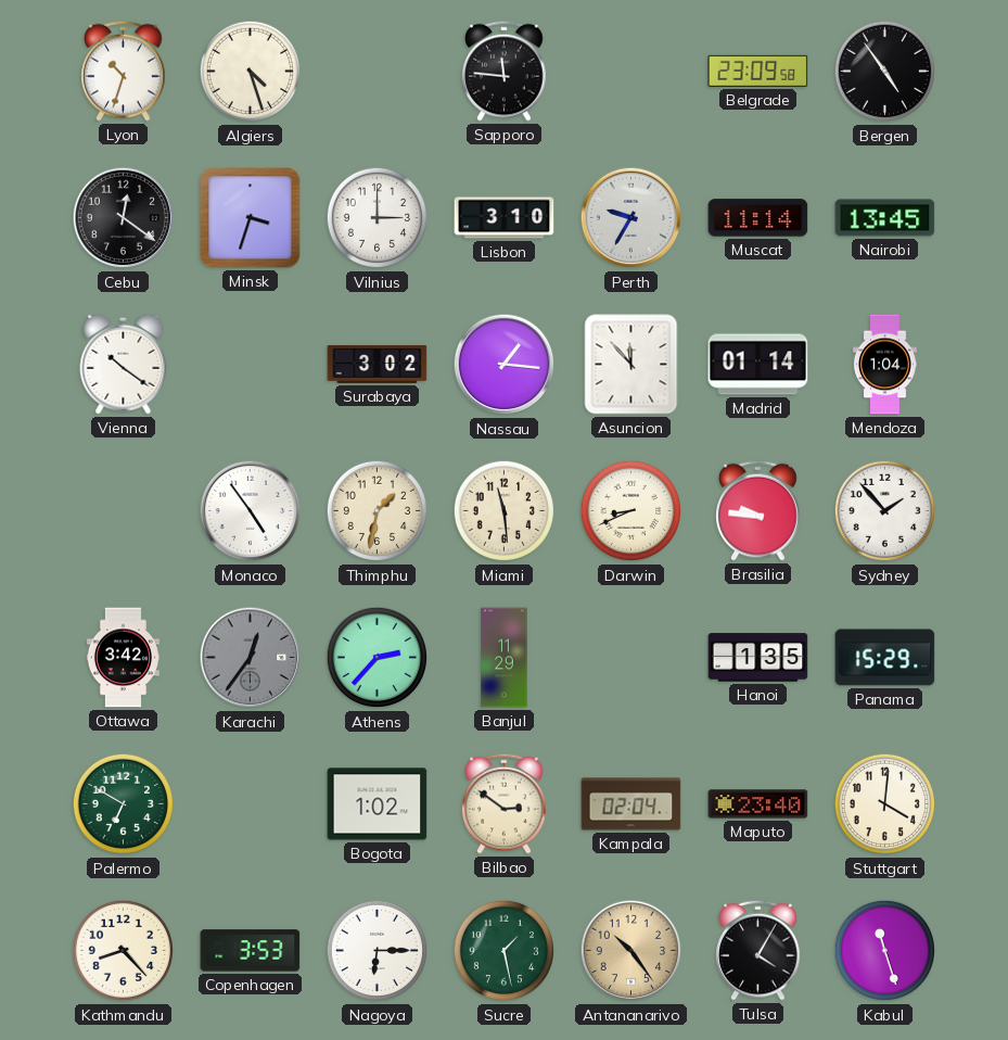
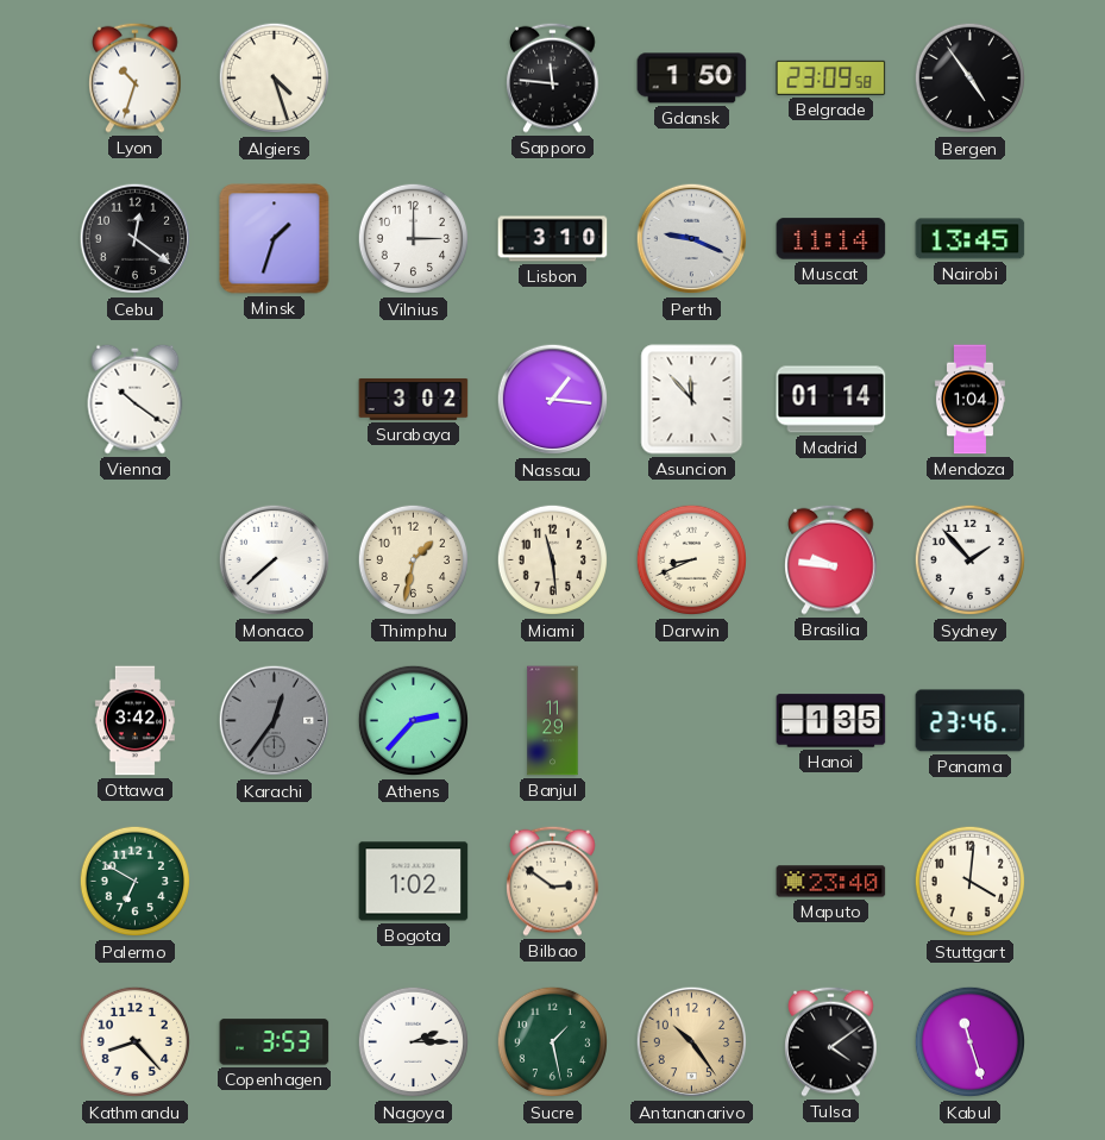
Gdansk: none -> 1:50
Minsk: 3:33 -> 1:33
Perth: 9:35 -> 9:19
Monaco: 4:54 -> 7:38
Panama: 15:29 -> 23:46
Kampala: 02:04 -> none
Nagoya: 6:15 -> 2:15
Tulsa: 4:05 -> 4:09
